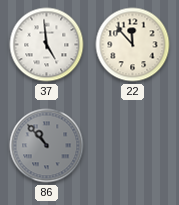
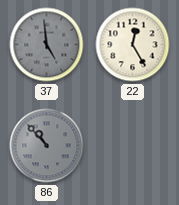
37 dial: white -> grey
22: 11:53 -> 12:25
